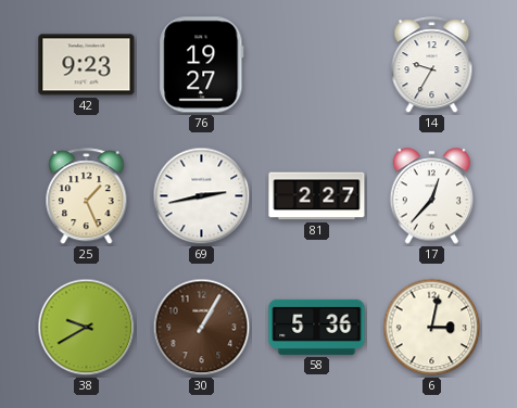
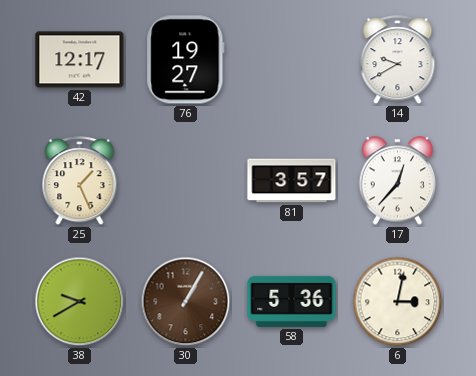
42: 9:23 -> 12:17
14: 9:35 -> 9:40
69: 2:43 -> none
81: 2:27 -> 3:57
